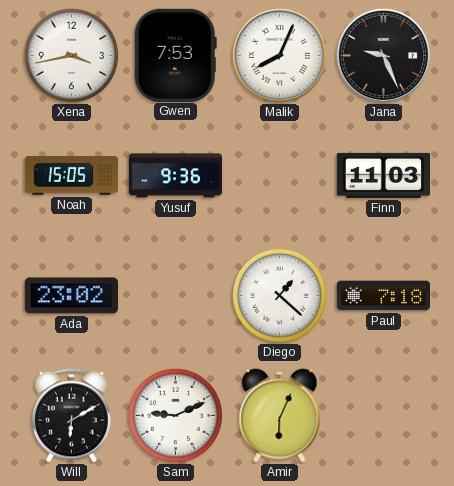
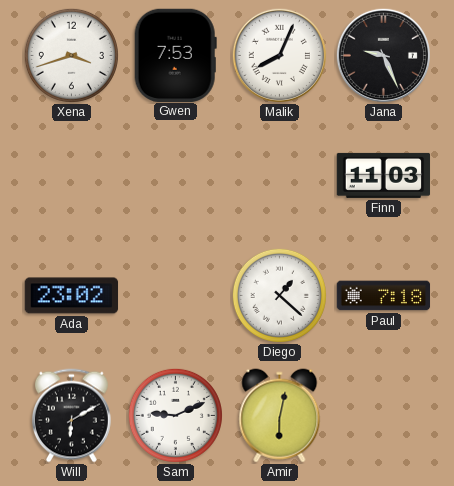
Xena: 3:43 -> 3:42
Noah: 15:05 -> none
Yusuf: 9:36 -> none
Amir: 6:04 -> 6:02
